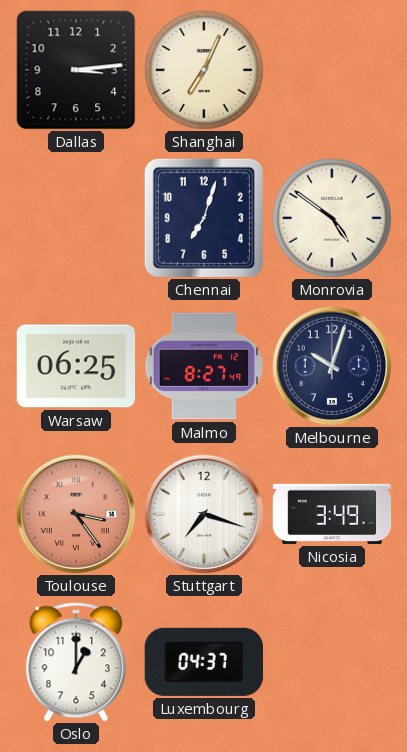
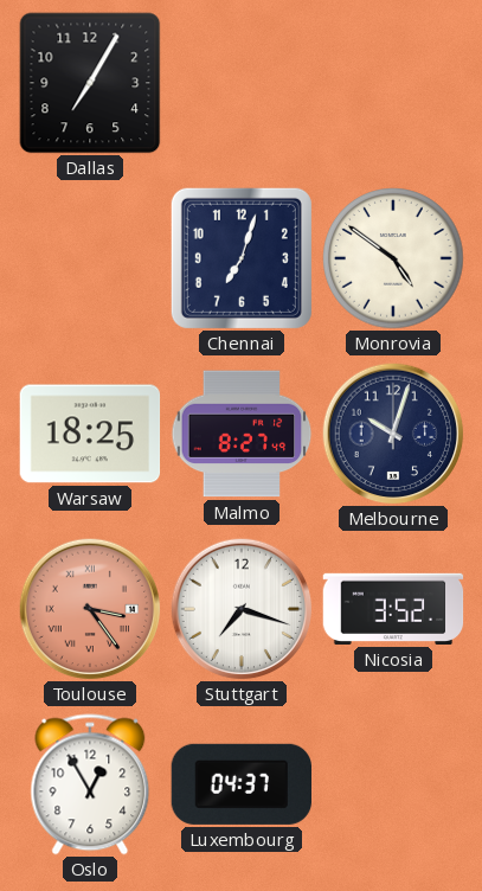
Dallas: 3:14 -> 7:05
Shanghai: 7:04 -> none
Warsaw: 06:25 -> 18:25
Nicosia: 3:49 -> 3:52
Oslo: 1:00 -> 12:55
